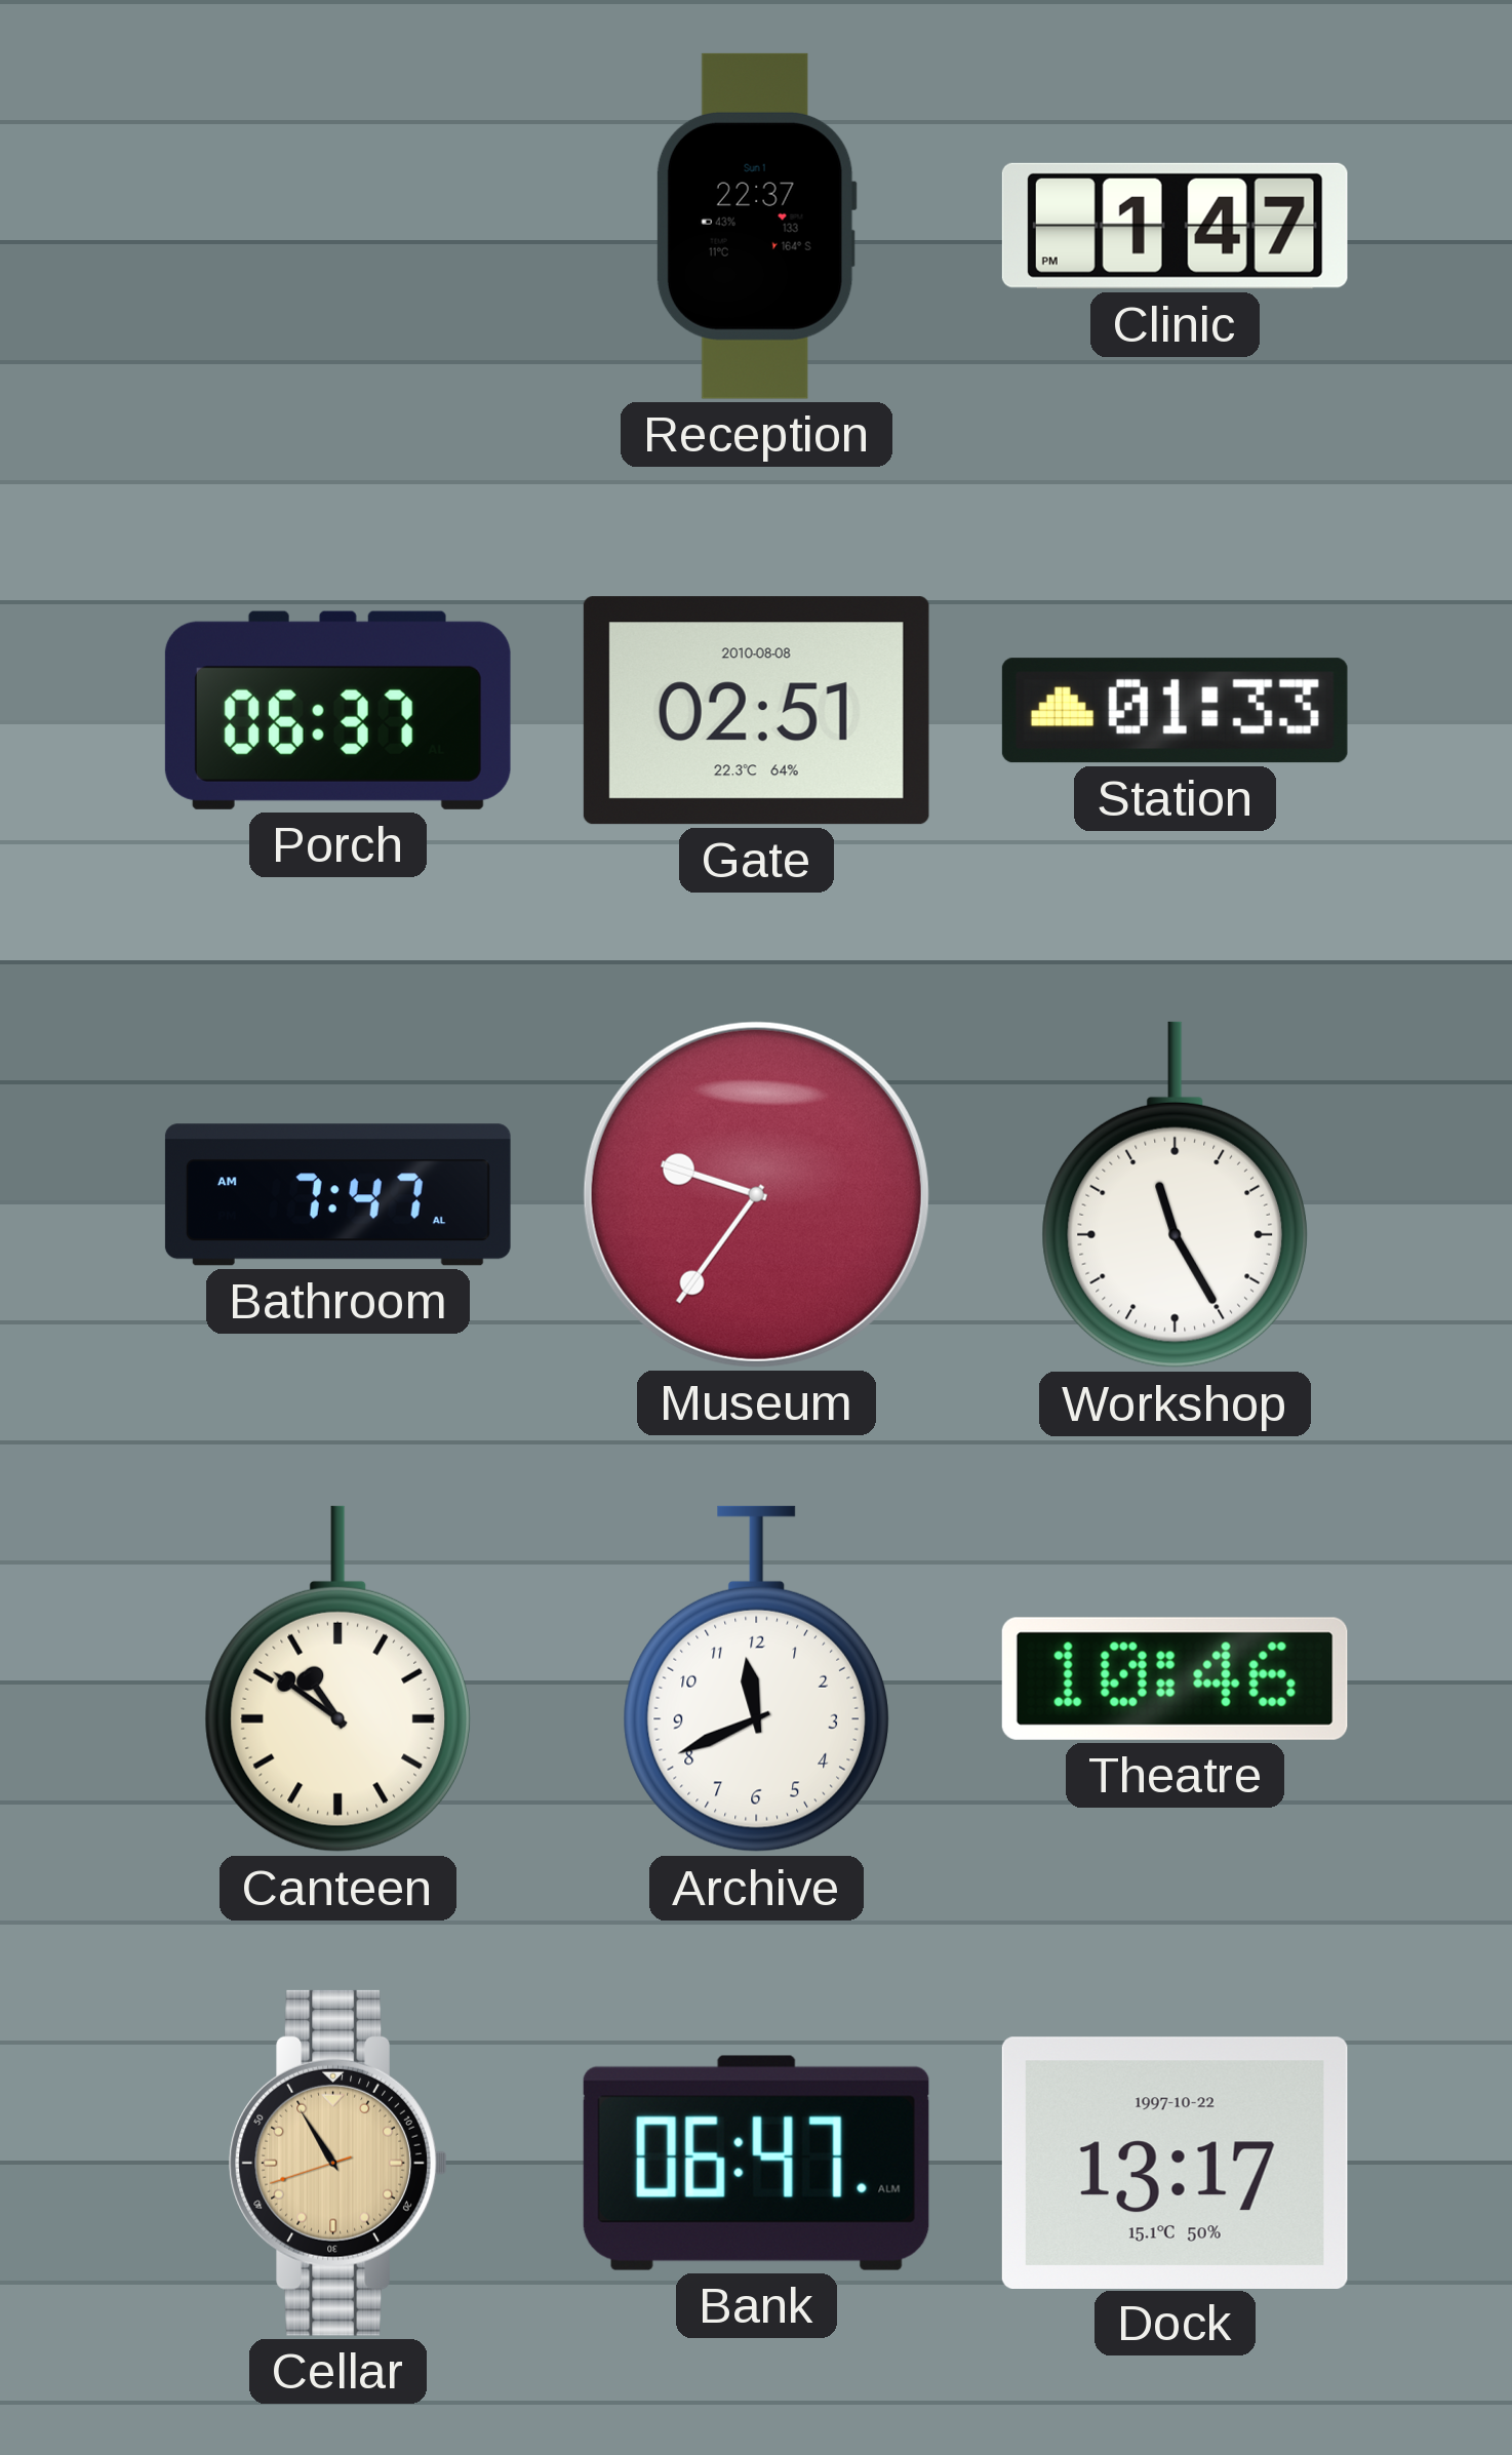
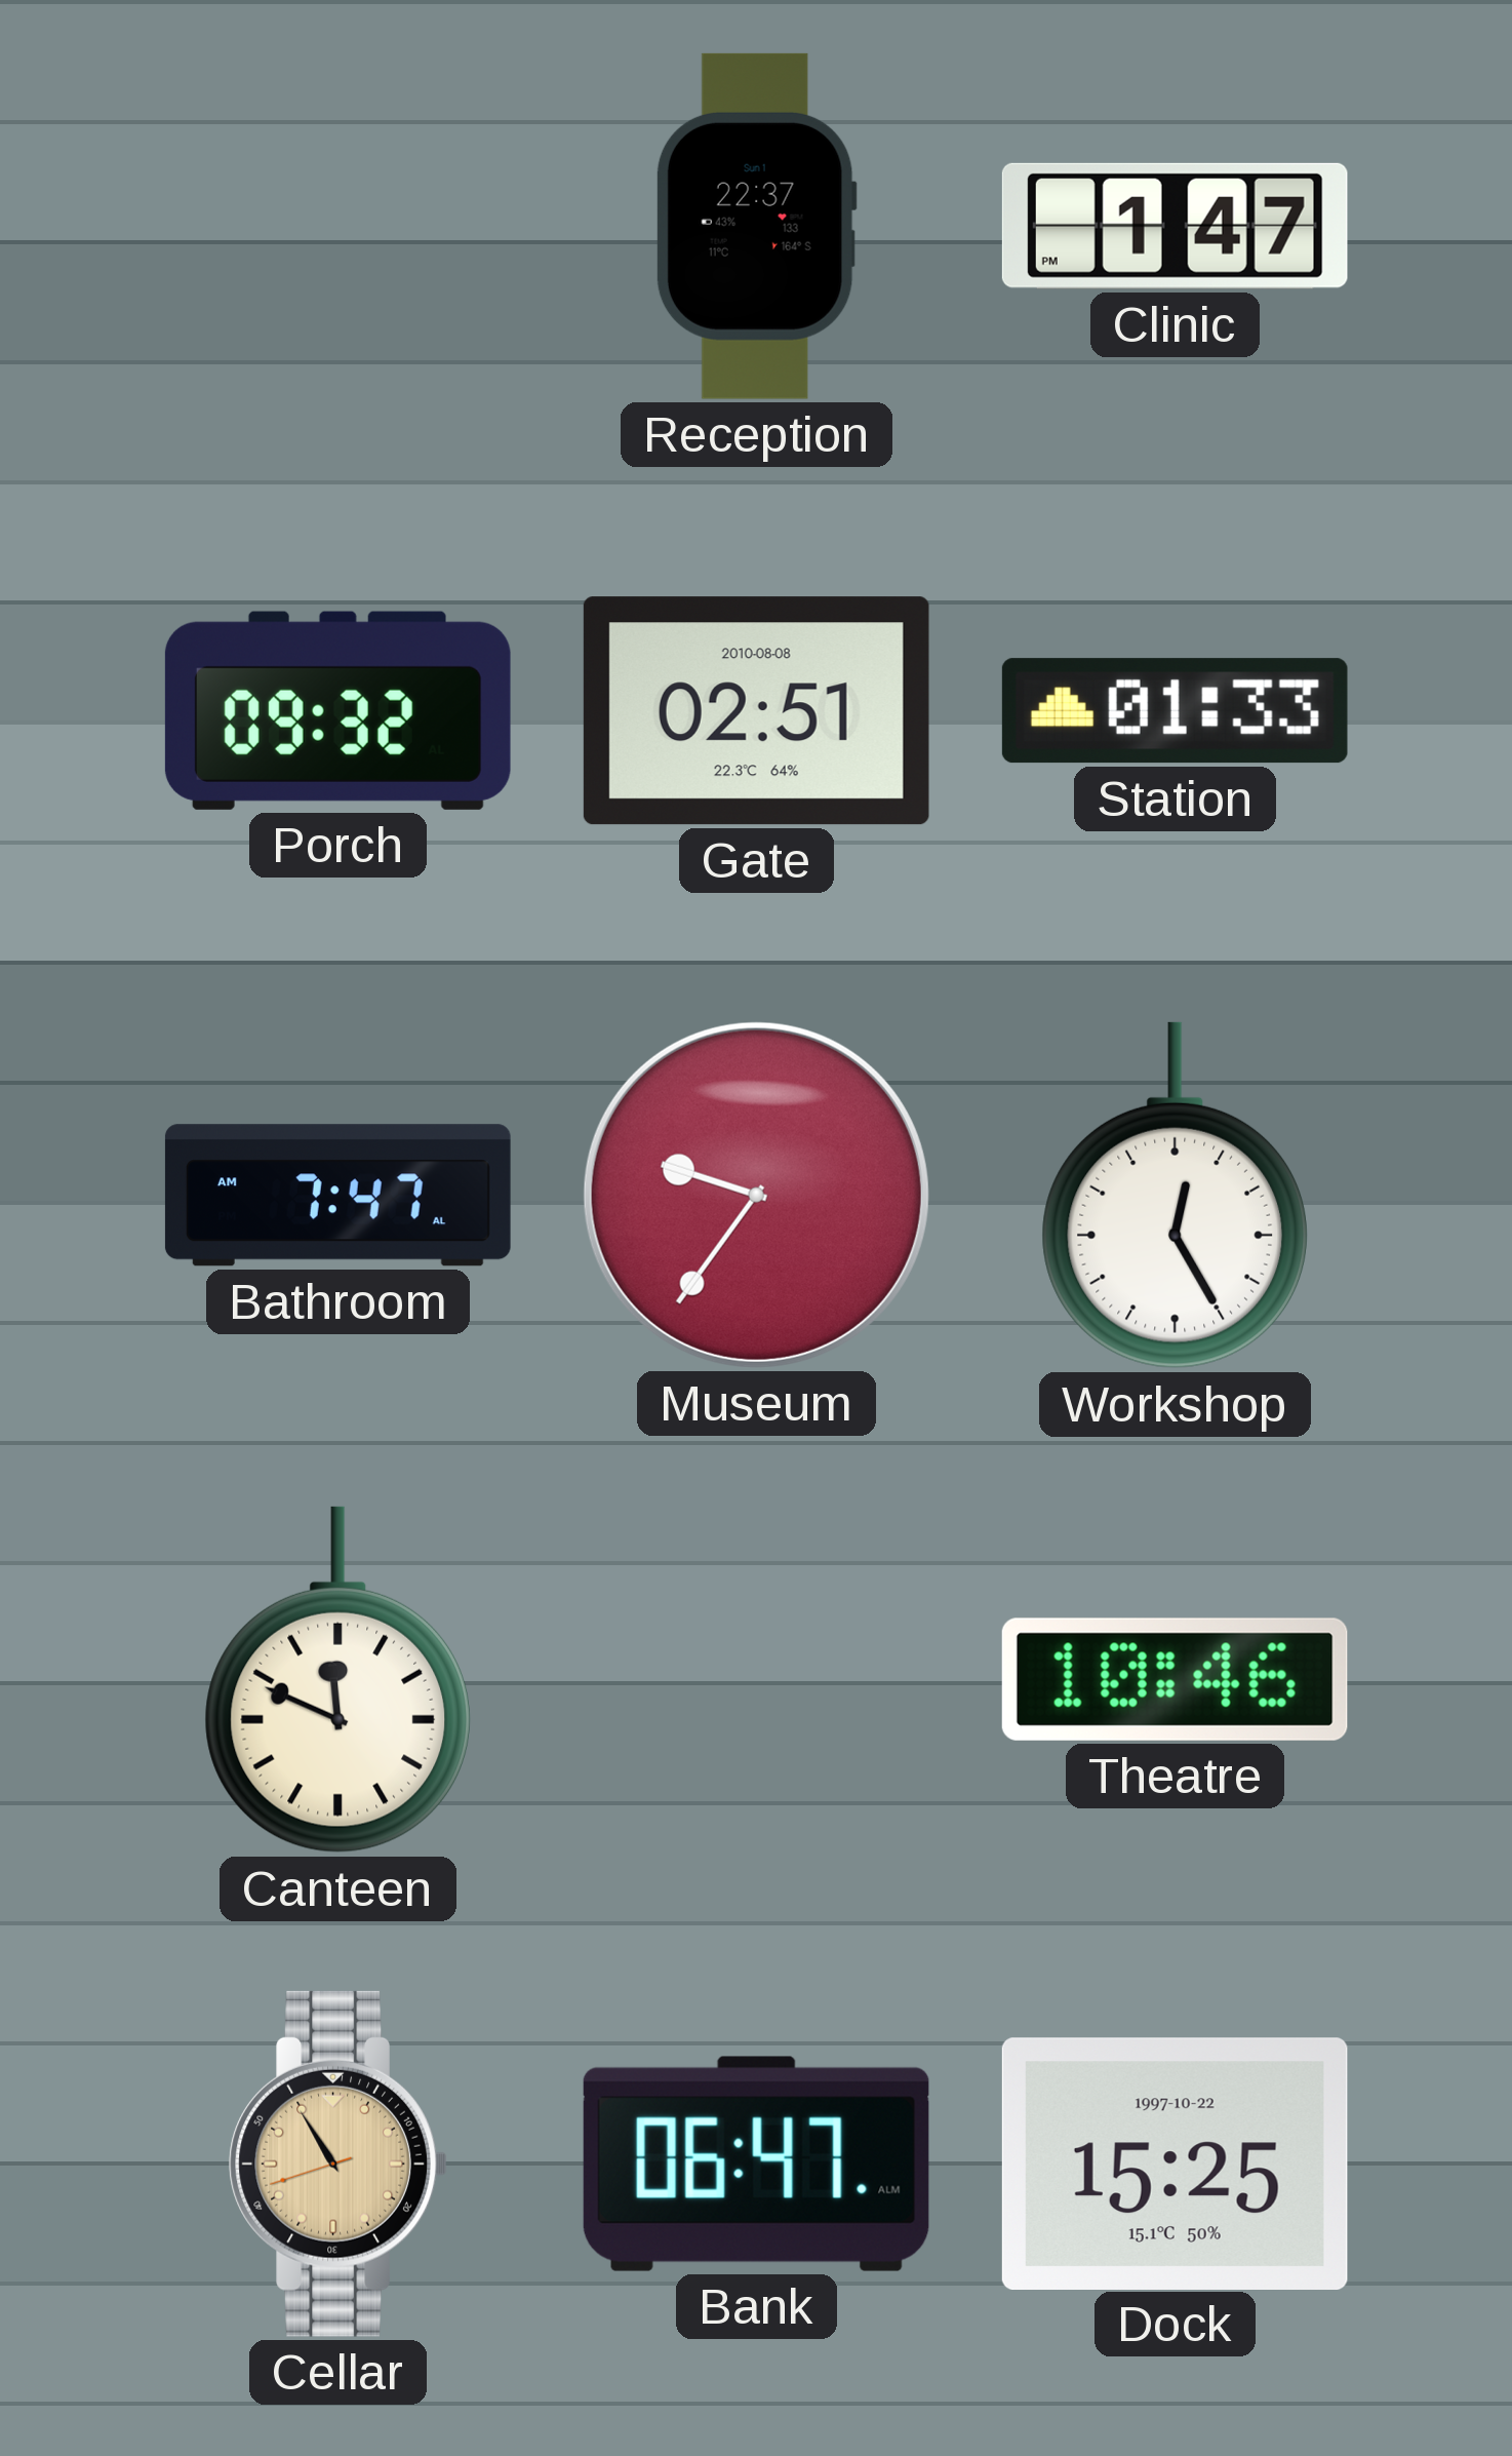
Porch: 06:37 -> 09:32
Workshop: 11:25 -> 12:25
Canteen: 10:51 -> 11:49
Archive: 11:41 -> none
Dock: 13:17 -> 15:25
